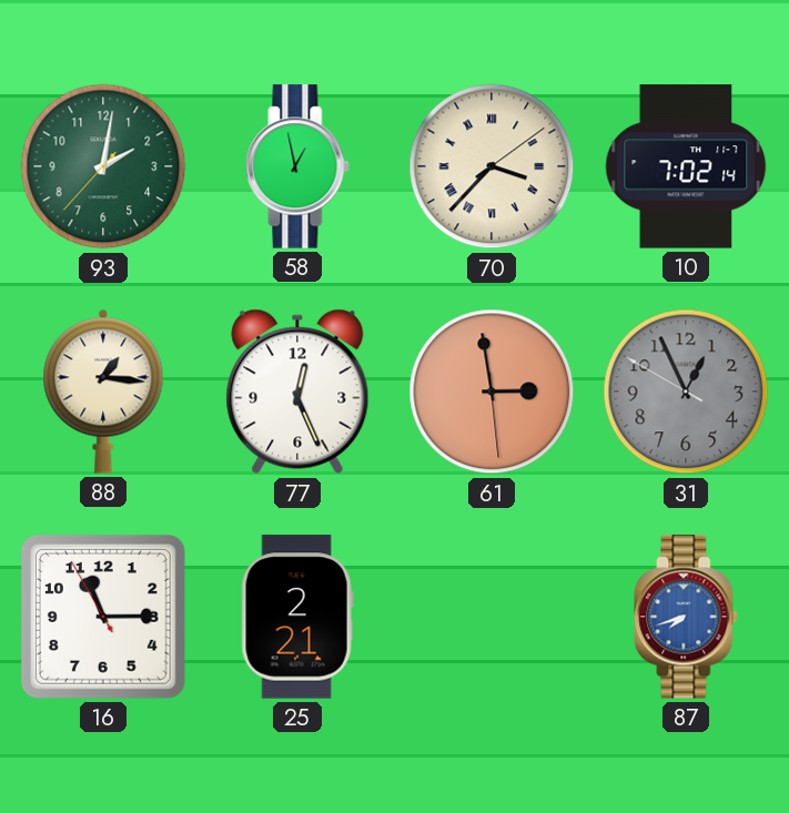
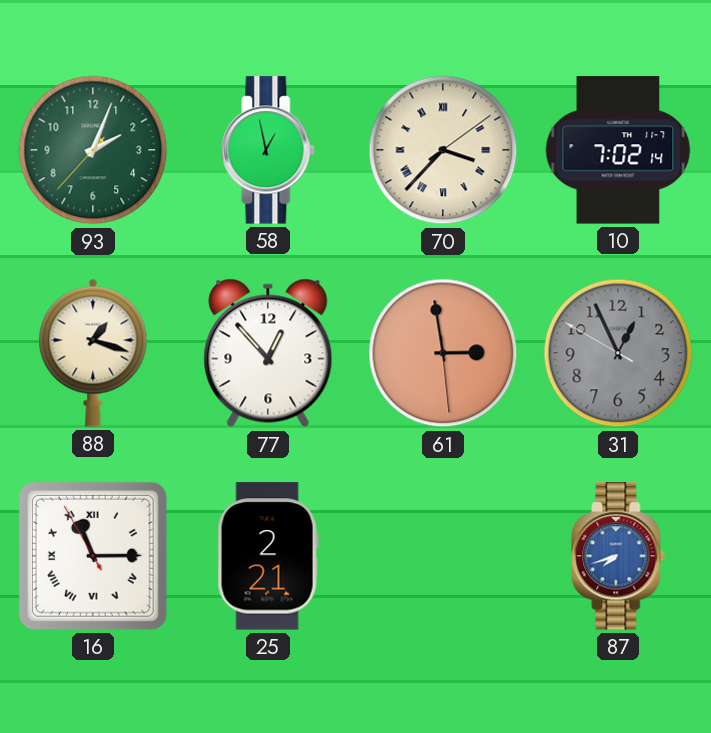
93: 2:01 -> 2:03
88: 1:16 -> 1:18
77: 12:26 -> 12:53
16 numerals: Arabic -> Roman
